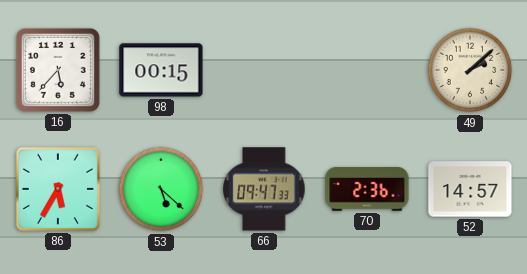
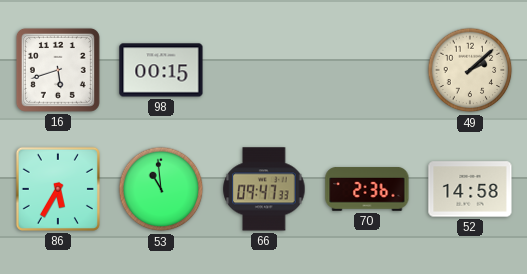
16: 5:37 -> 5:42
53: 5:22 -> 10:59
52: 14:57 -> 14:58
